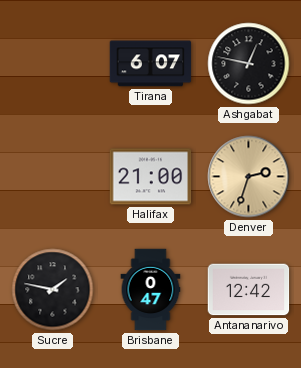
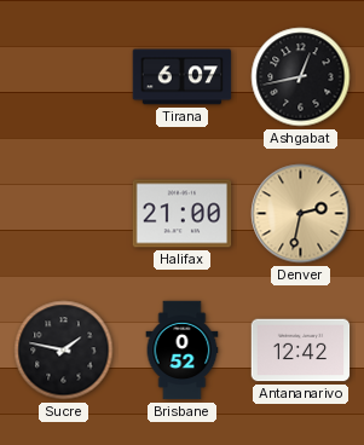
Ashgabat: 12:47 -> 12:43
Denver: 2:33 -> 2:32
Brisbane: 0:47 -> 0:52
